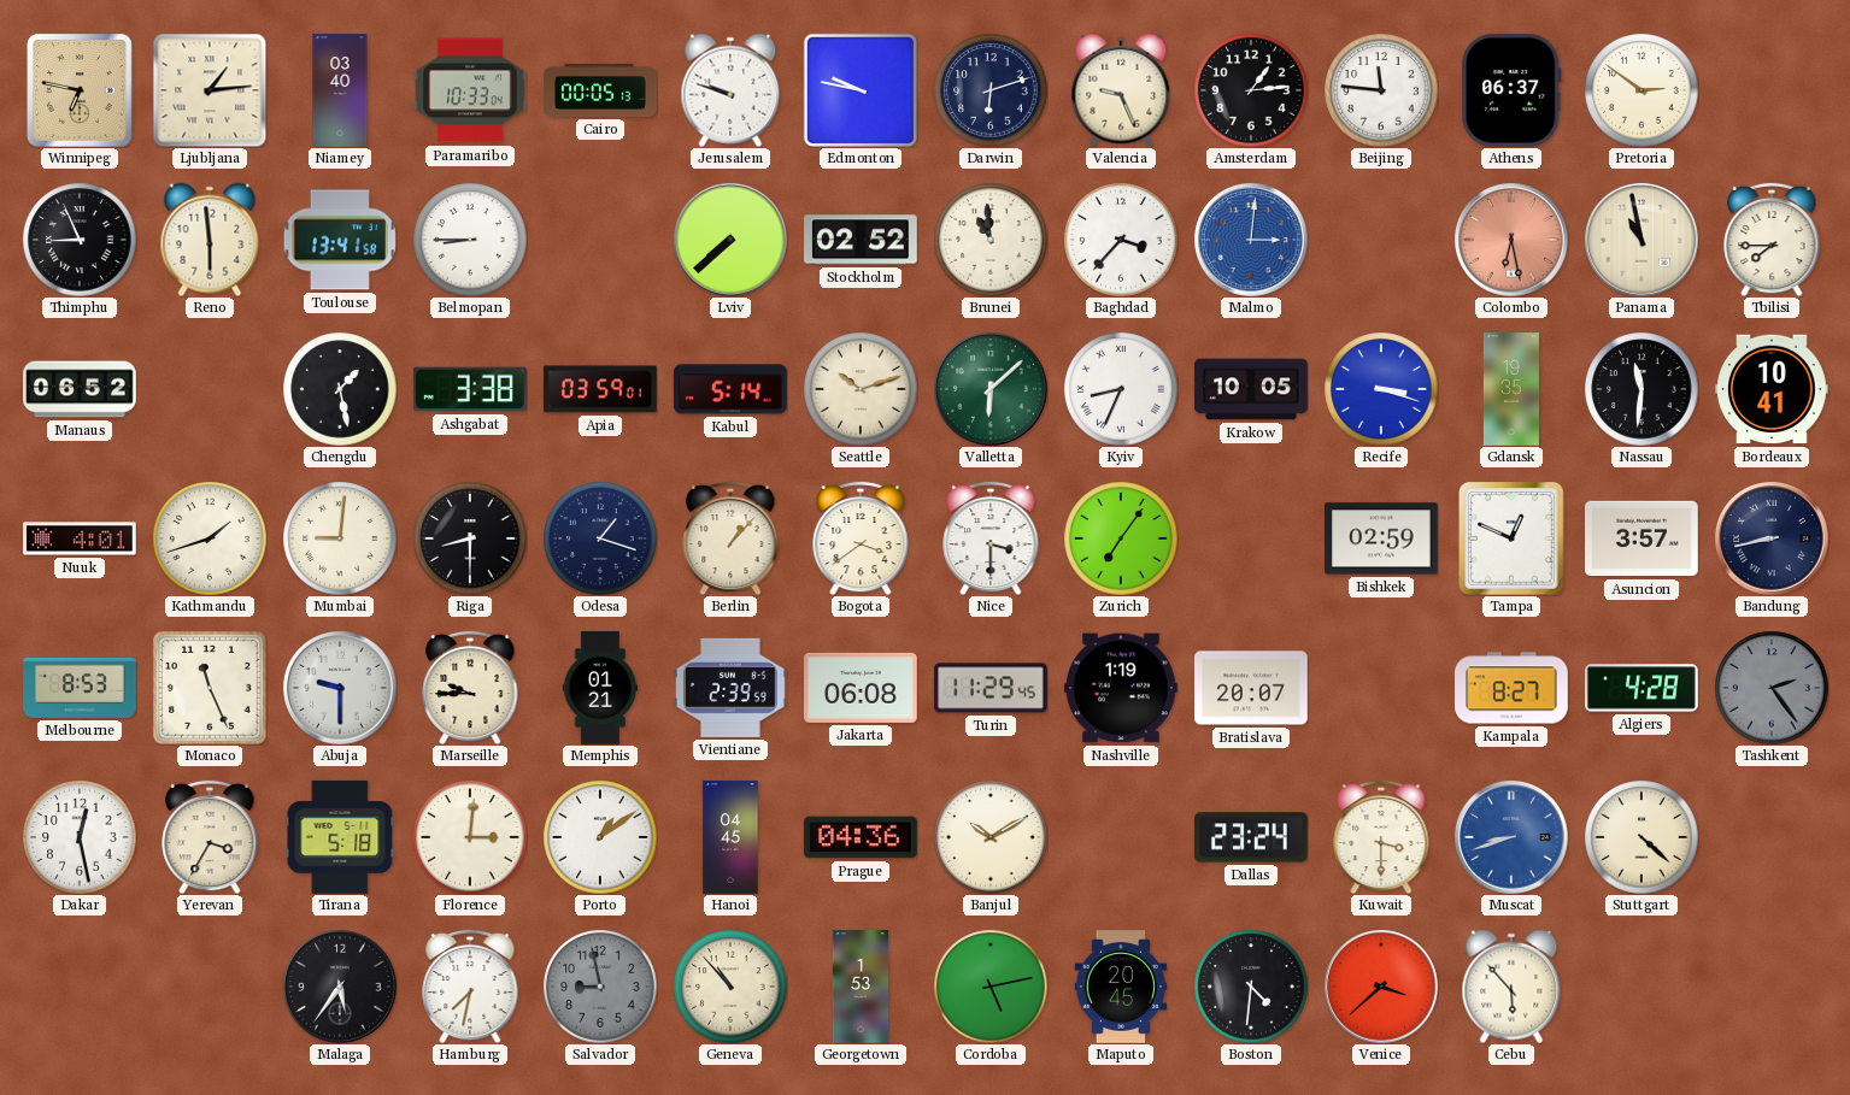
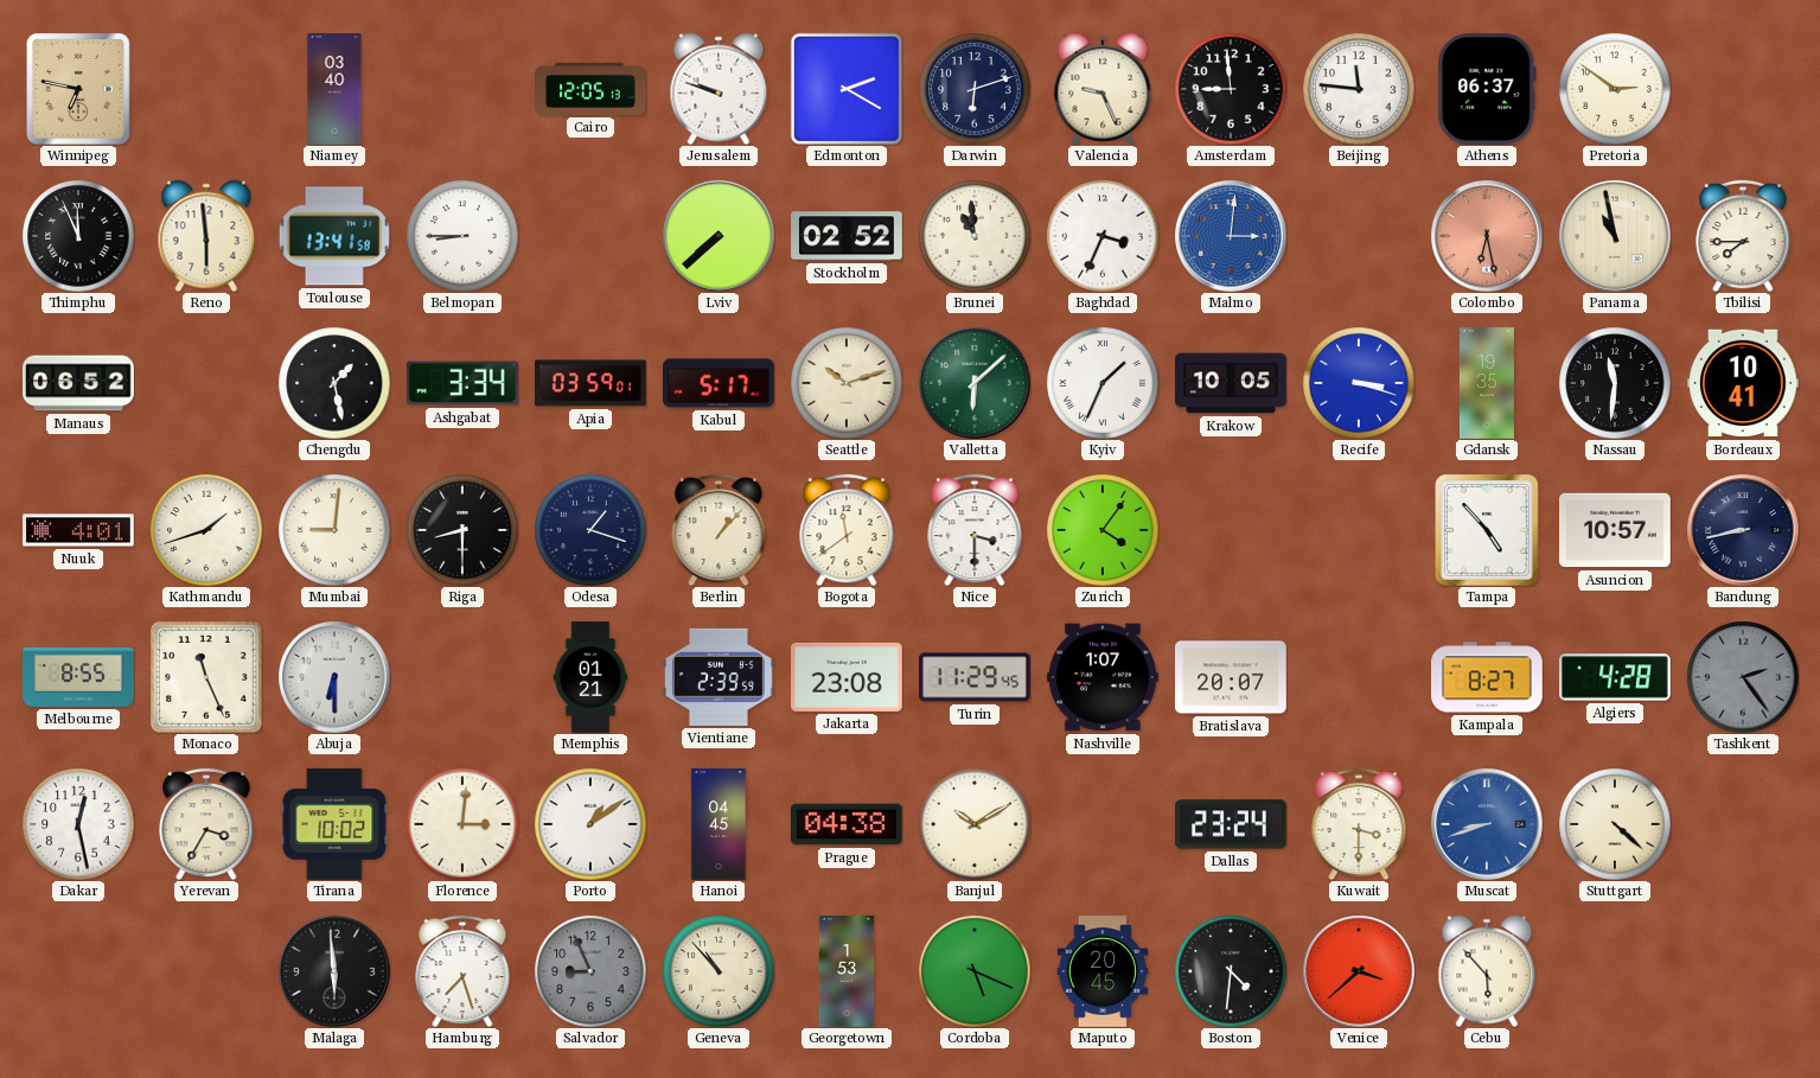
Ljubljana: 1:14 -> none
Paramaribo: 10:33 -> none
Cairo: 00:05 -> 12:05
Edmonton: 9:47 -> 2:20
Amsterdam: 1:14 -> 8:59
Thimphu: 8:56 -> 11:56
Baghdad: 3:37 -> 3:34
Ashgabat: 3:38 -> 3:34
Kabul: 5:14 -> 5:17
Kyiv: 8:34 -> 1:34
Bogota: 3:39 -> 11:39
Zurich: 7:06 -> 4:06
Bishkek: 02:59 -> none
Tampa: 12:49 -> 4:53
Asuncion: 3:57 -> 10:57
Melbourne: 8:53 -> 8:55
Abuja: 9:30 -> 6:30
Marseille: 9:45 -> none
Jakarta: 06:08 -> 23:08
Nashville: 1:19 -> 1:07
Tirana: 5:18 -> 10:02
Prague: 04:36 -> 04:38
Malaga: 5:36 -> 5:59
Hamburg: 7:32 -> 7:27
Salvador: 8:58 -> 8:56
Cordoba: 5:13 -> 5:19
